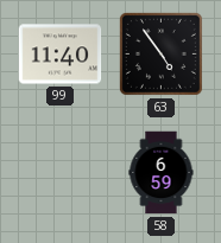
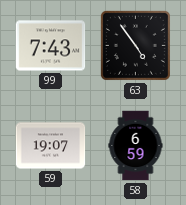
99: 11:40 -> 7:43
59: none -> 19:07
